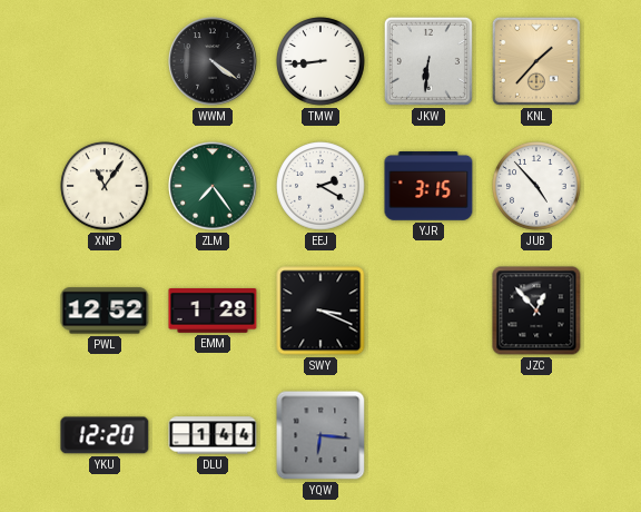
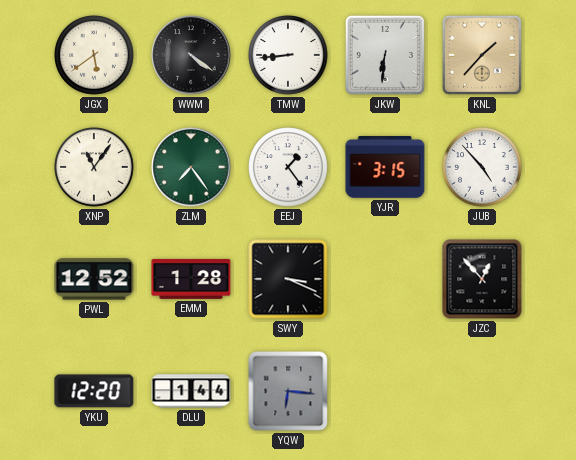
JGX: none -> 5:39
EEJ: 2:20 -> 1:24
